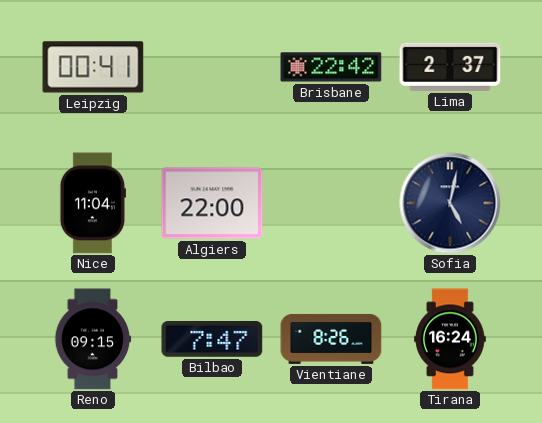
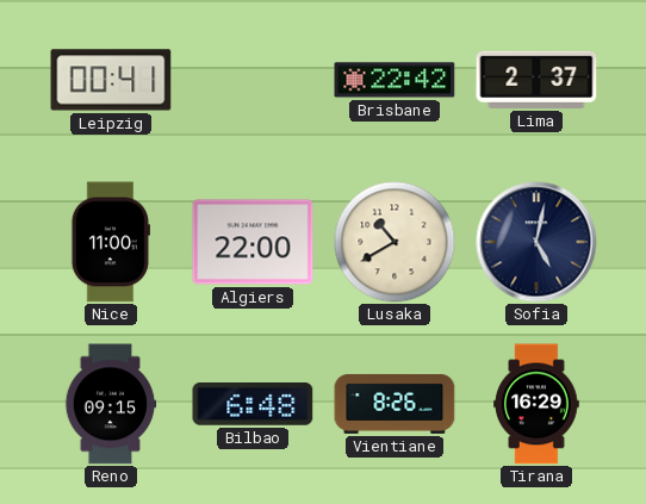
Nice: 11:04 -> 11:00
Lusaka: none -> 10:40
Bilbao: 7:47 -> 6:48
Tirana: 16:24 -> 16:29
